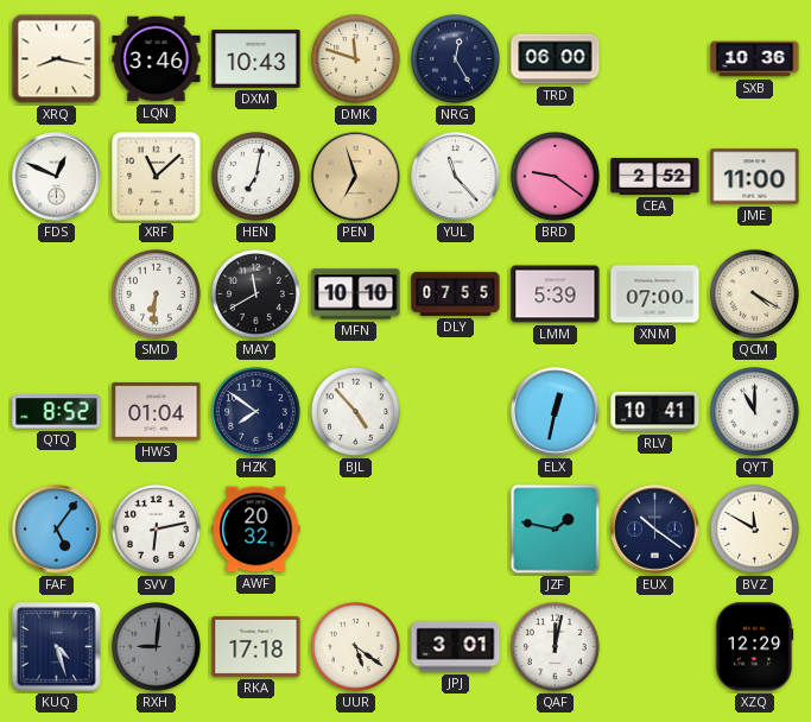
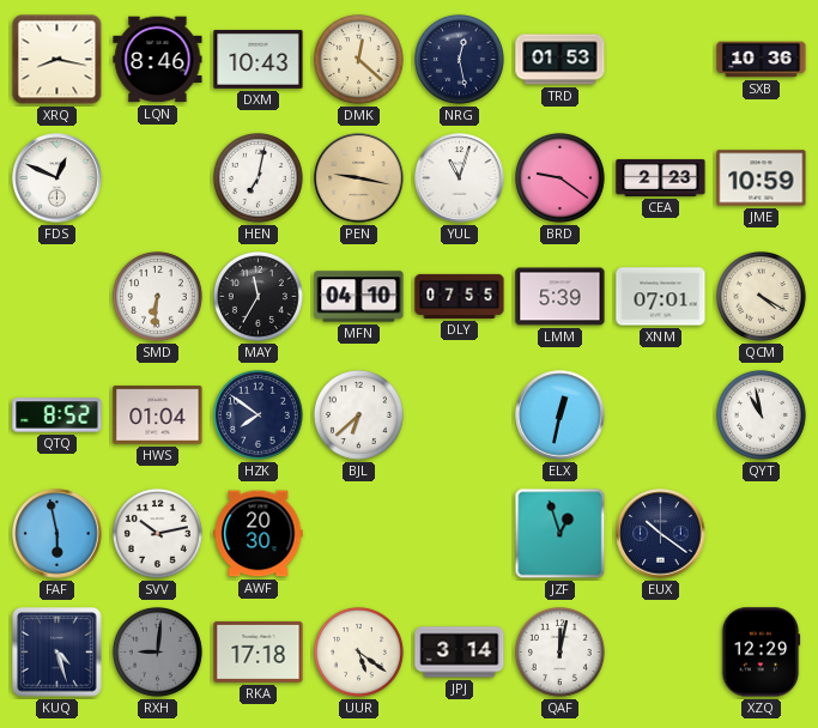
LQN: 3:46 -> 8:46
DMK: 11:48 -> 12:22
NRG: 12:25 -> 12:28
TRD: 06:00 -> 01:53
XRF: 11:08 -> none
PEN: 6:57 -> 9:17
YUL: 11:23 -> 11:03
CEA: 2:52 -> 2:23
JME: 11:00 -> 10:59
MAY: 11:40 -> 11:35
MFN: 10:10 -> 04:10
XNM: 07:00 -> 07:01
BJL: 4:53 -> 6:38
RLV: 10:41 -> none
QYT: 11:00 -> 10:58
FAF: 5:06 -> 5:58
SVV: 6:13 -> 10:13
AWF: 20:32 -> 20:30
JZF: 1:47 -> 12:57
BVZ: 11:50 -> none
JPJ: 3:01 -> 3:14
